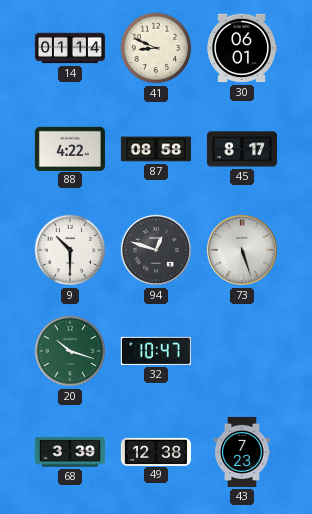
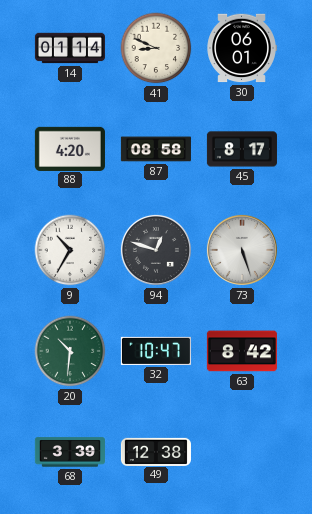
88: 4:22 -> 4:20
9: 10:30 -> 10:35
20: 10:18 -> 10:31
63: none -> 8:42
43: 7:23 -> none
